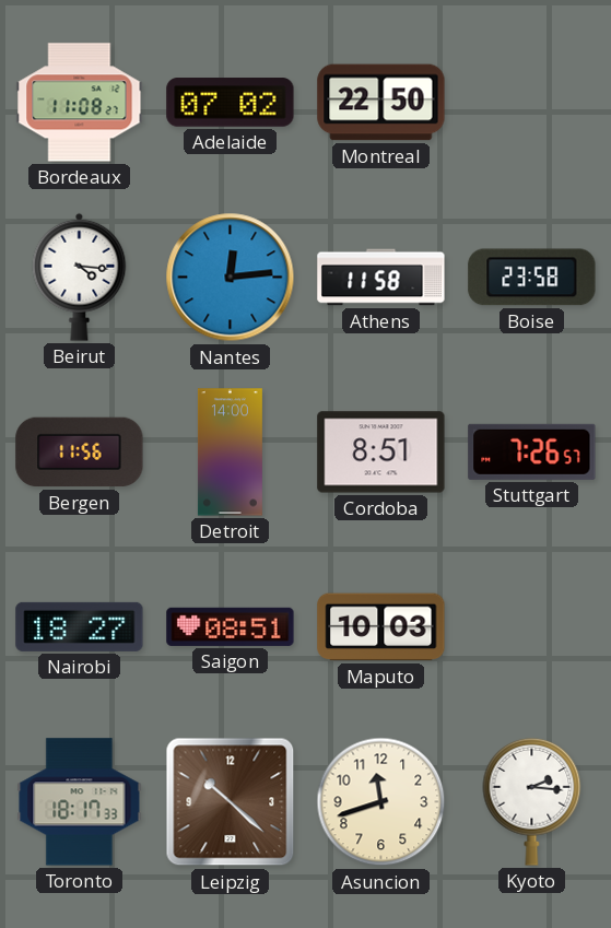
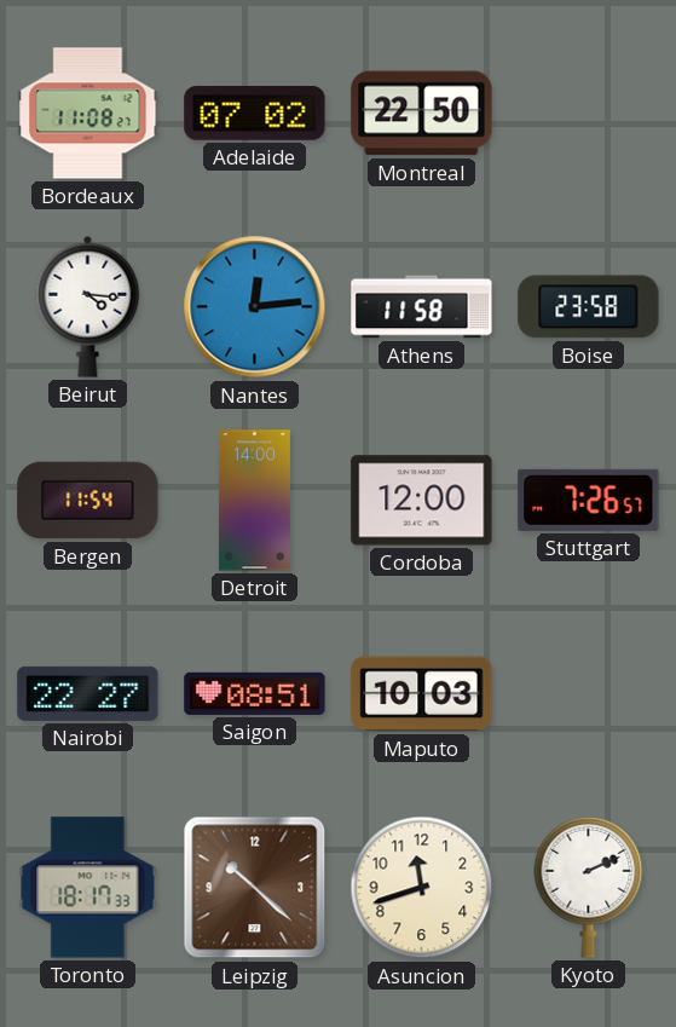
Bergen: 11:56 -> 11:54
Cordoba: 8:51 -> 12:00
Nairobi: 18:27 -> 22:27
Kyoto: 2:16 -> 2:11
